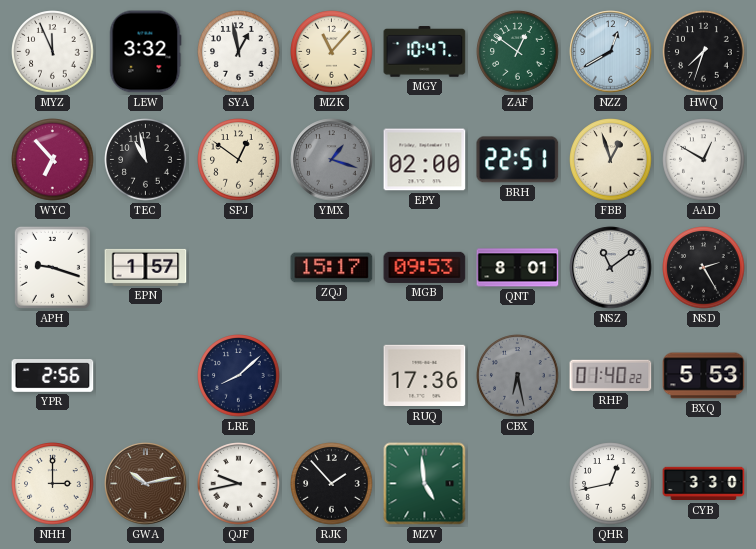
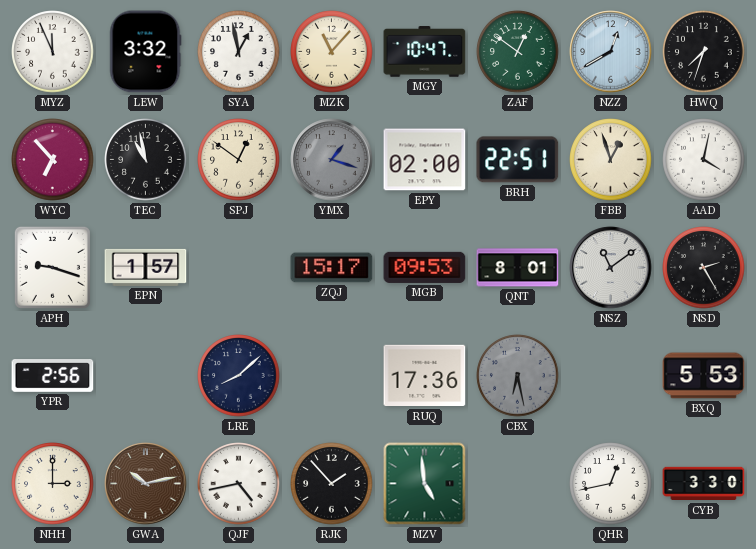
AAD: 12:50 -> 4:02
RHP: 01:40 -> none
QJF: 9:43 -> 4:43
